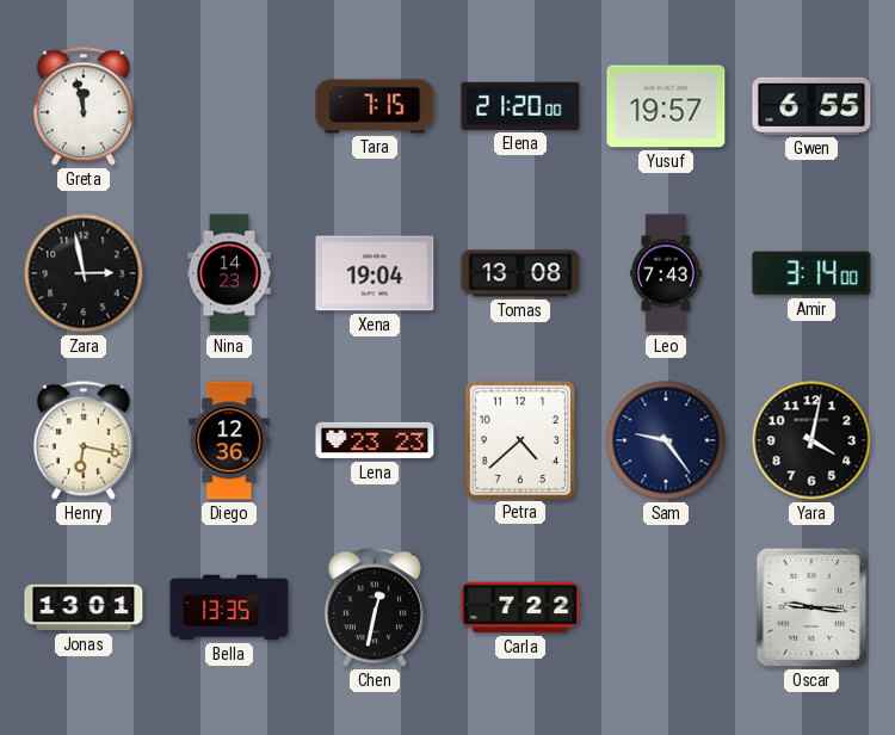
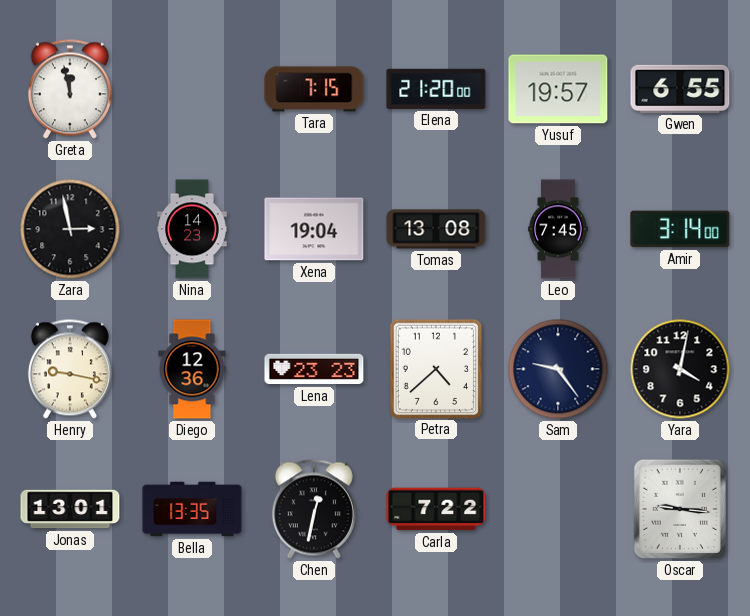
Leo: 7:43 -> 7:45
Henry: 6:17 -> 9:17
